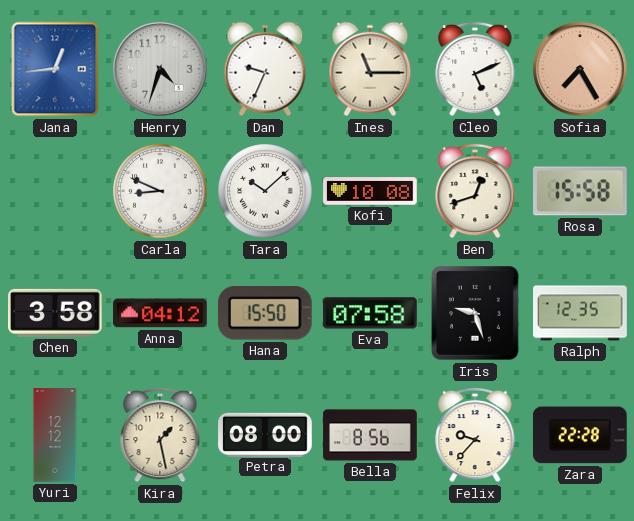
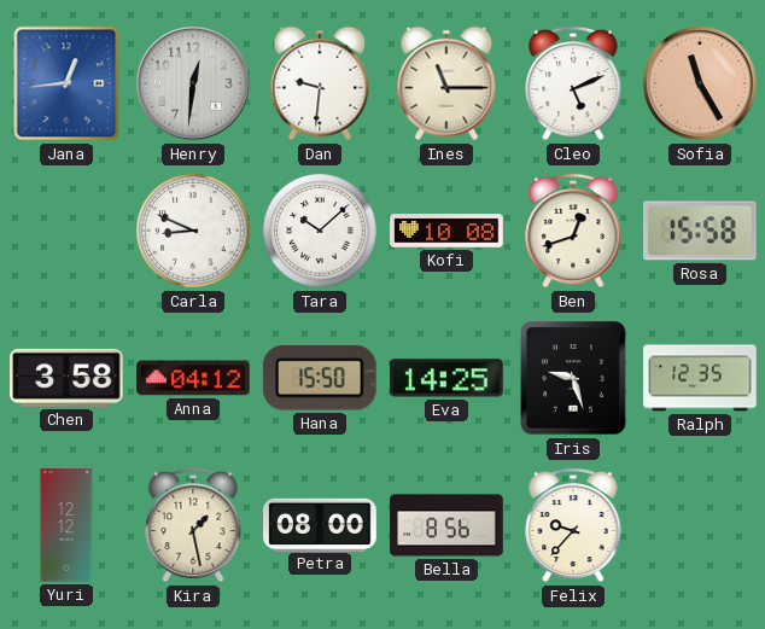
Henry: 4:33 -> 12:31
Dan: 9:34 -> 9:31
Sofia: 7:25 -> 11:25
Eva: 07:58 -> 14:25
Zara: 22:28 -> none
